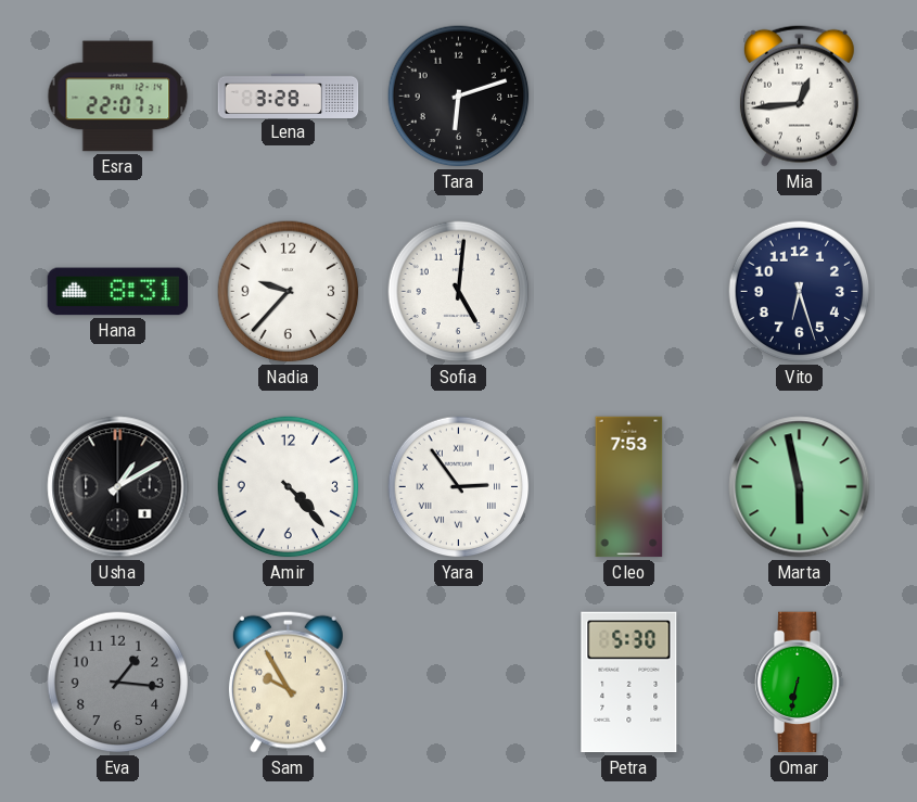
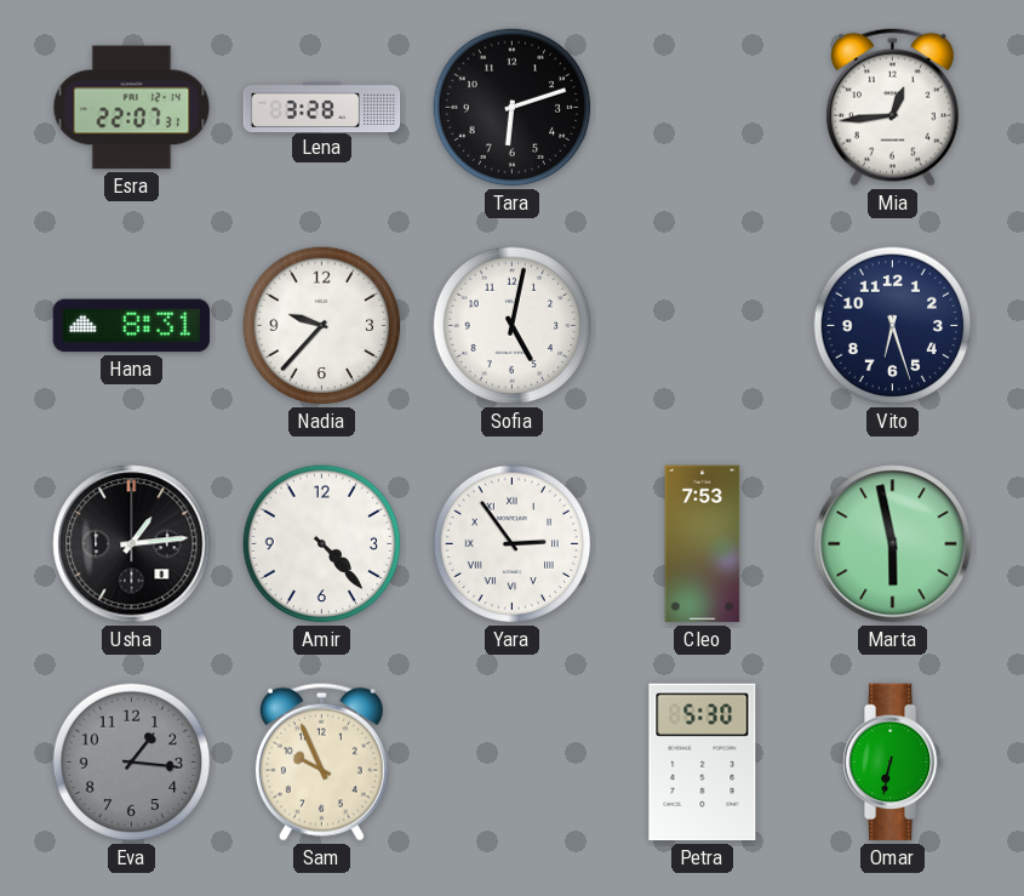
Sofia: 5:01 -> 5:02
Usha: 1:10 -> 1:14
Sam: 9:55 -> 9:56
